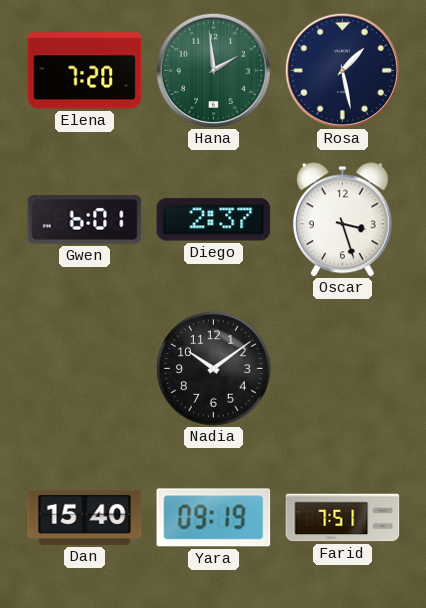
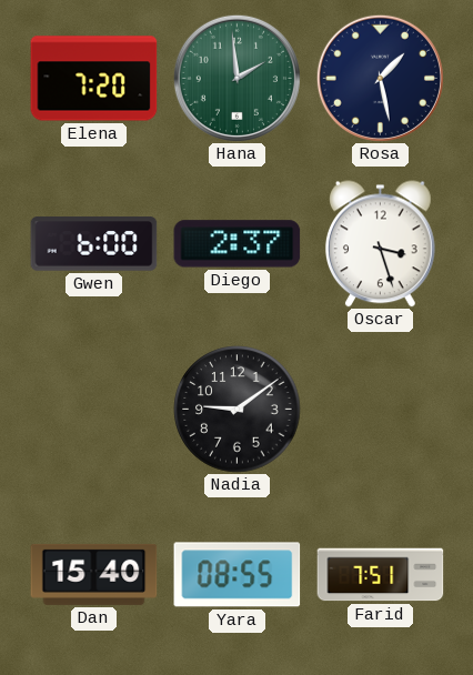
Gwen: 6:01 -> 6:00
Nadia: 10:09 -> 9:09
Yara: 09:19 -> 08:55
